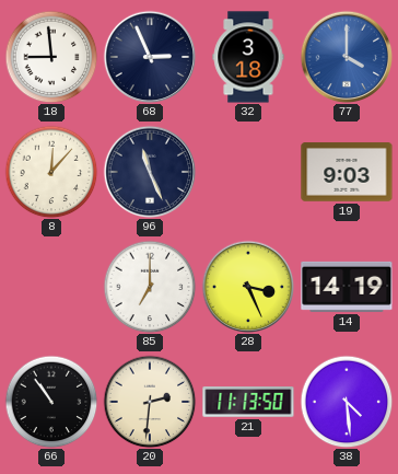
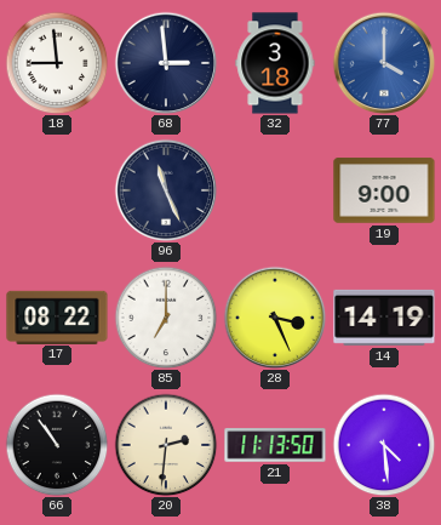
68: 2:56 -> 2:59
8: 12:07 -> none
19: 9:03 -> 9:00
17: none -> 08:22
